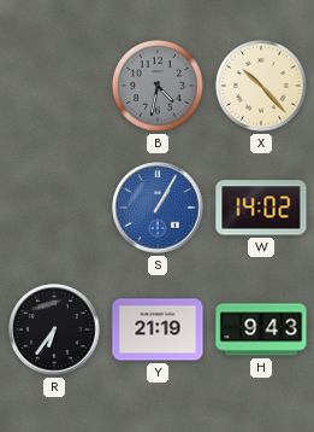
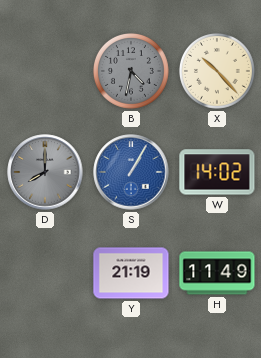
D: none -> 8:00
R: 6:36 -> none
H: 9:43 -> 11:49
